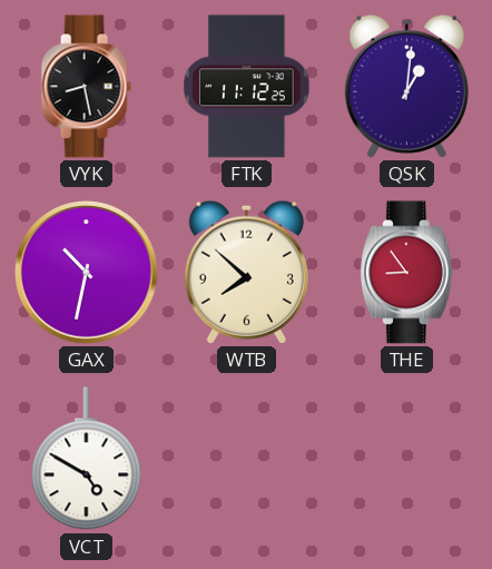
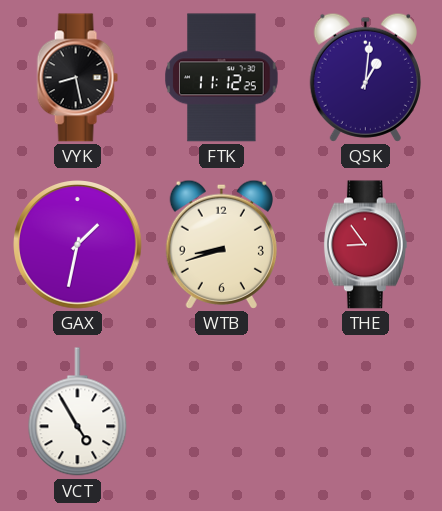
GAX: 10:32 -> 1:32
WTB: 7:52 -> 8:42
VCT: 4:50 -> 4:55
